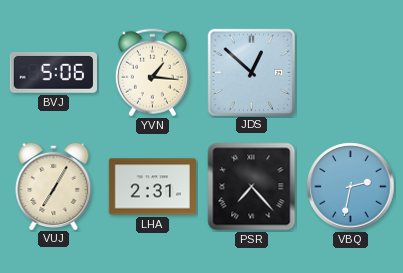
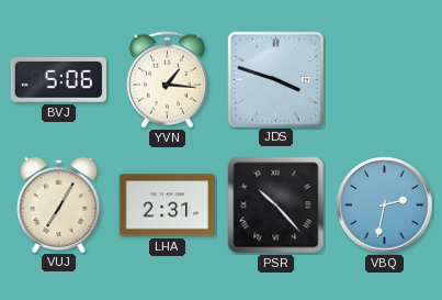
JDS: 12:52 -> 3:48
PSR: 7:23 -> 10:23
